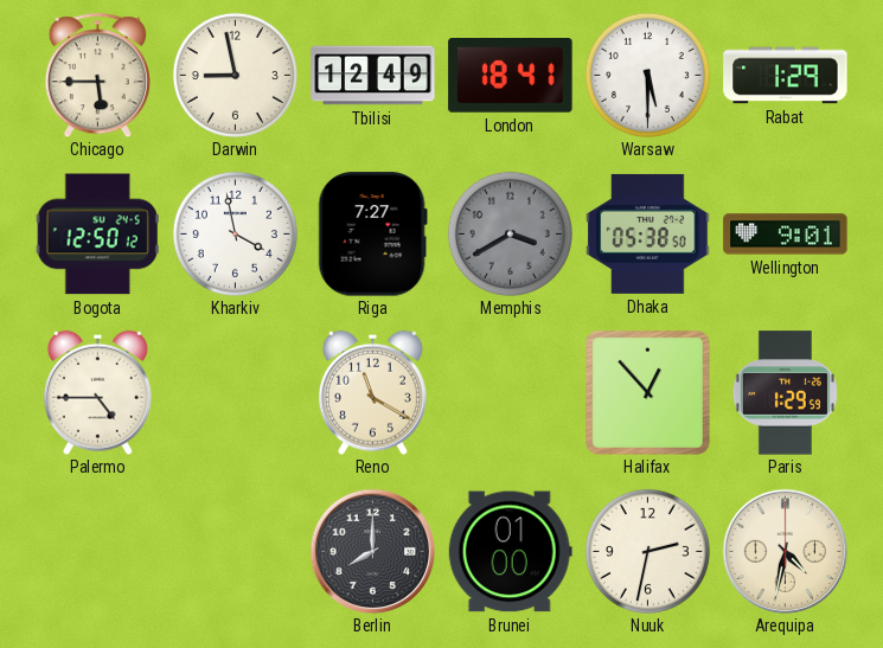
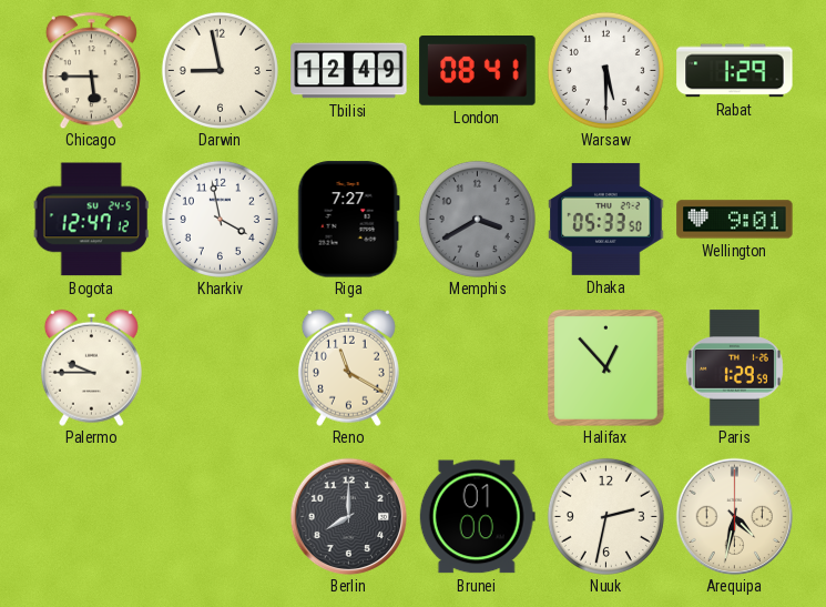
London: 18:41 -> 08:41
Bogota: 12:50 -> 12:47
Dhaka: 05:38 -> 05:33
Palermo: 4:45 -> 9:45
